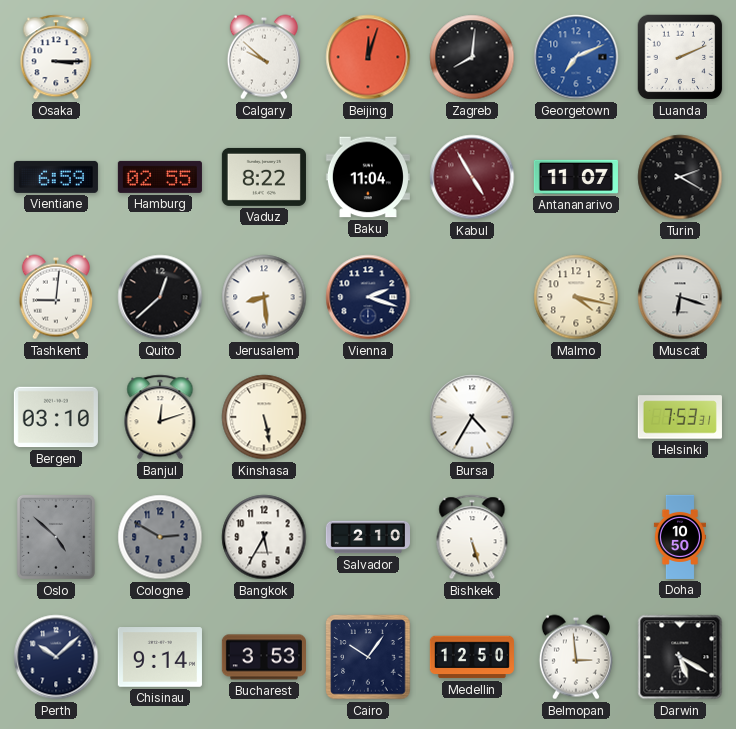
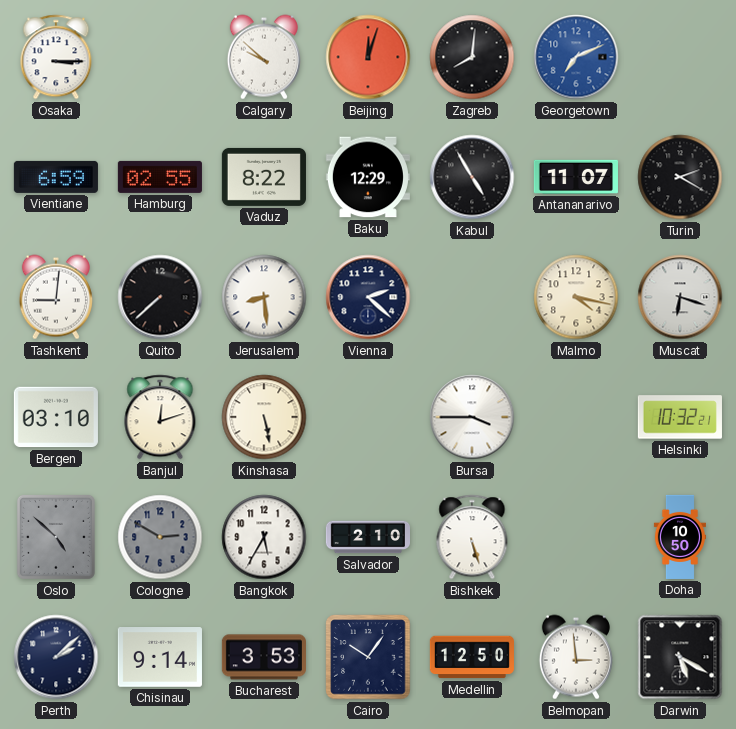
Luanda: 2:11 -> none
Baku: 11:04 -> 12:29
Kabul dial: burgundy -> black
Quito: 12:38 -> 7:38
Vienna: 2:18 -> 2:22
Bursa: 4:35 -> 3:45
Helsinki: 7:53 -> 10:32
Perth: 10:08 -> 2:08
